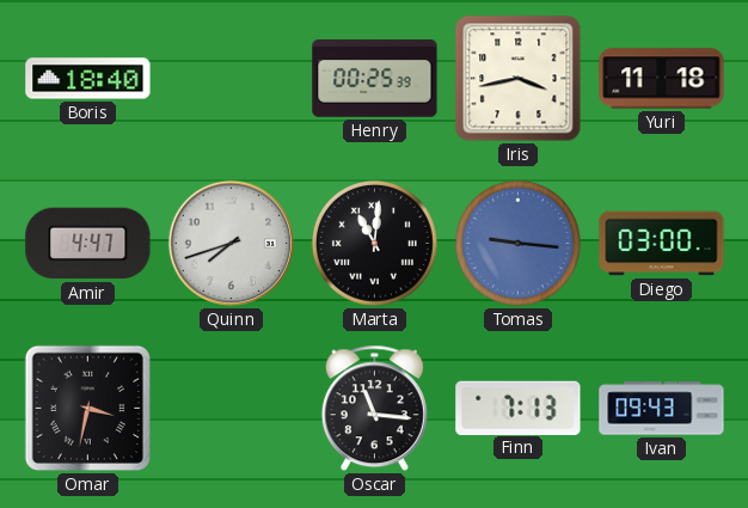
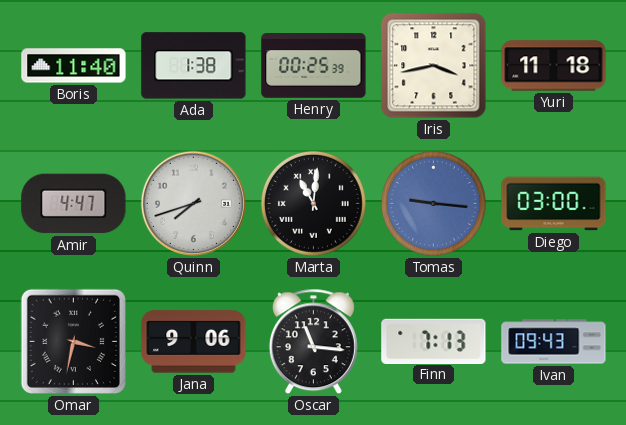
Boris: 18:40 -> 11:40
Ada: none -> 1:38
Jana: none -> 9:06
